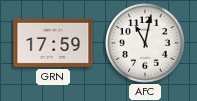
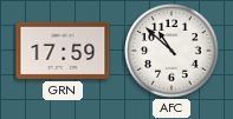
AFC: 11:02 -> 10:52
